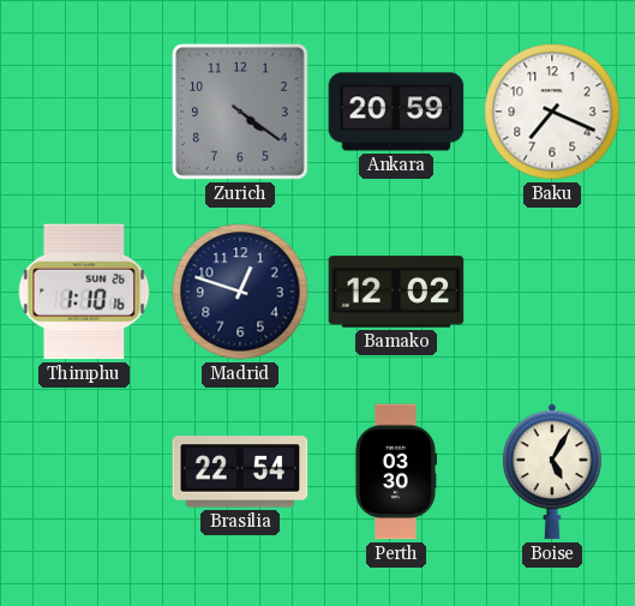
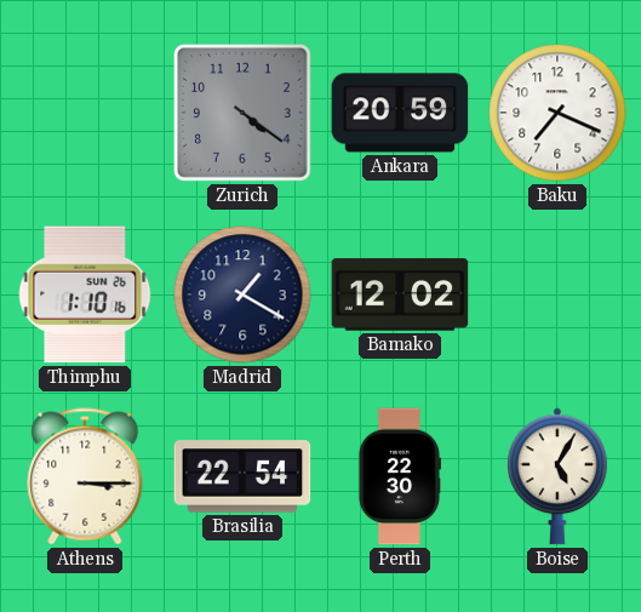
Madrid: 12:48 -> 1:20
Athens: none -> 3:15
Perth: 03:30 -> 22:30
